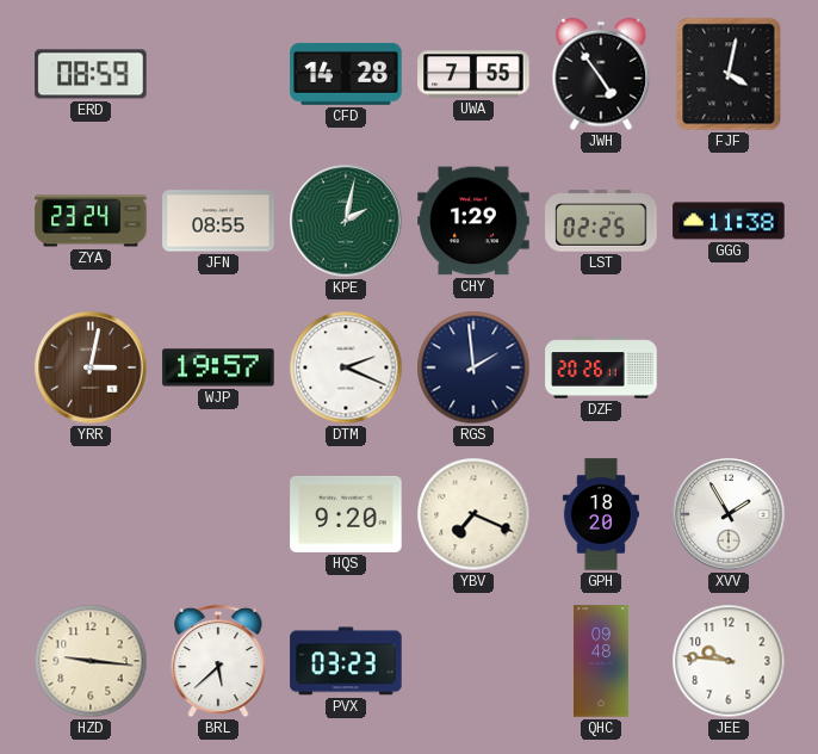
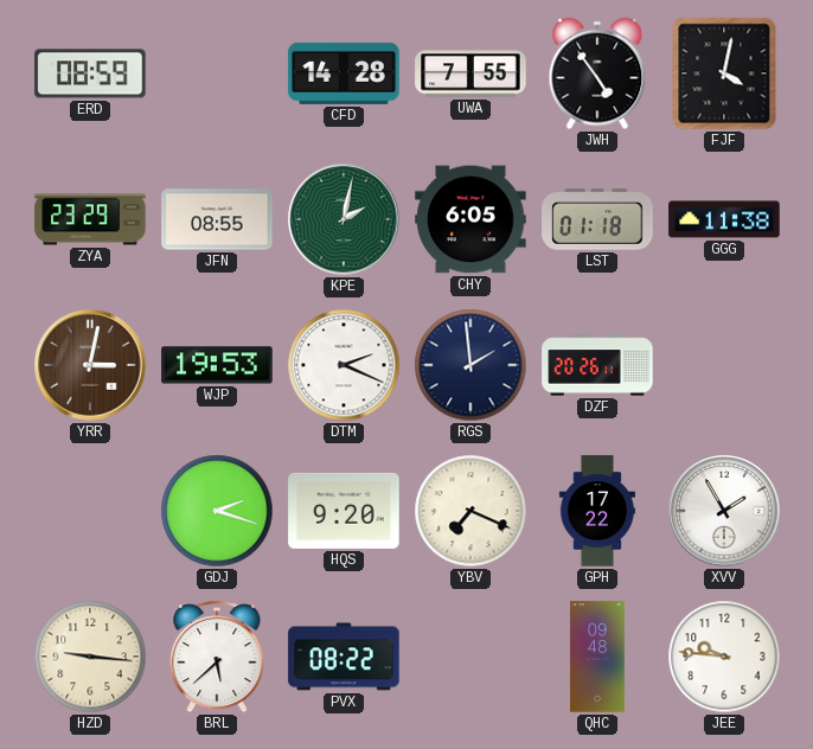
ZYA: 23:24 -> 23:29
CHY: 1:29 -> 6:05
LST: 02:25 -> 01:18
WJP: 19:57 -> 19:53
GDJ: none -> 2:18
GPH: 18:20 -> 17:22
PVX: 03:23 -> 08:22
